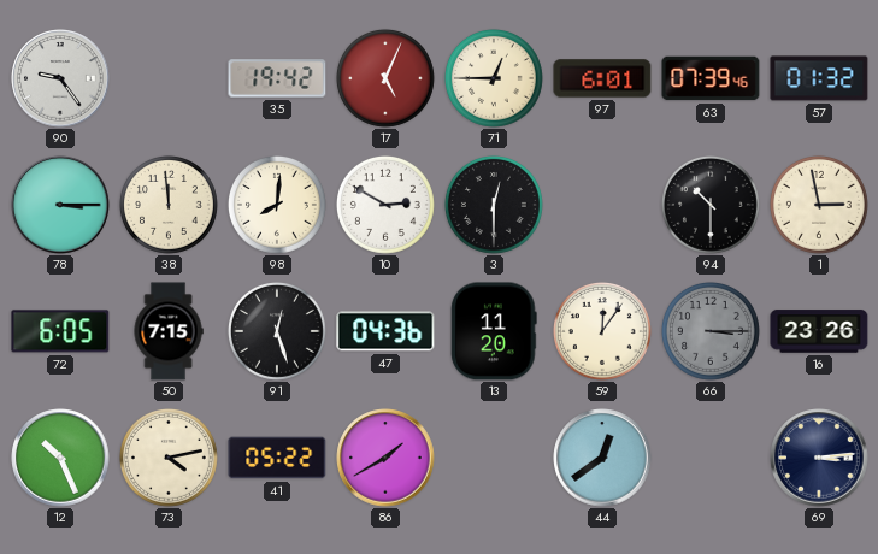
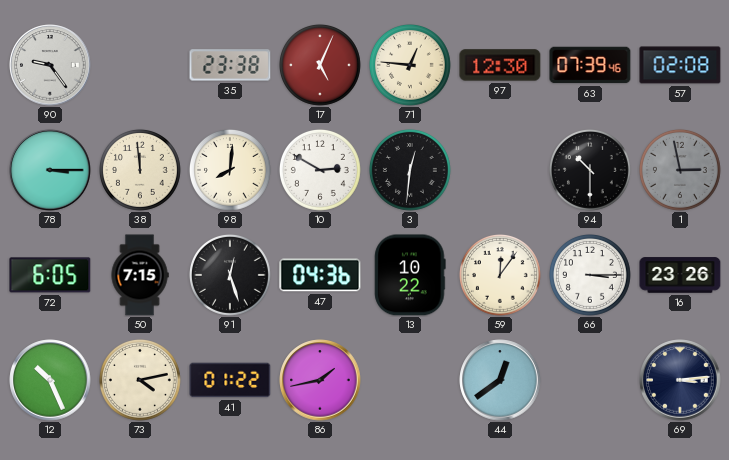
35: 19:42 -> 23:38
71: 12:45 -> 12:46
97: 6:01 -> 12:30
57: 01:32 -> 02:08
3: 12:30 -> 12:31
1 dial: cream -> grey
13: 11:20 -> 10:22
66 dial: grey -> white
41: 05:22 -> 01:22
86: 1:40 -> 1:43
